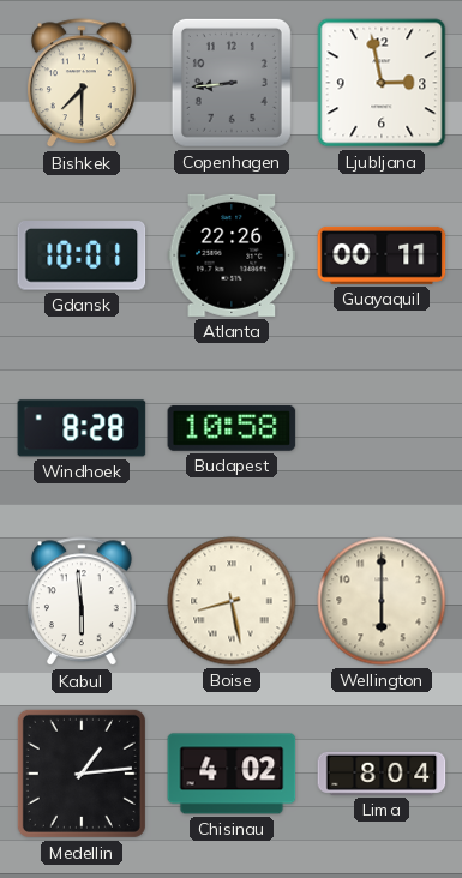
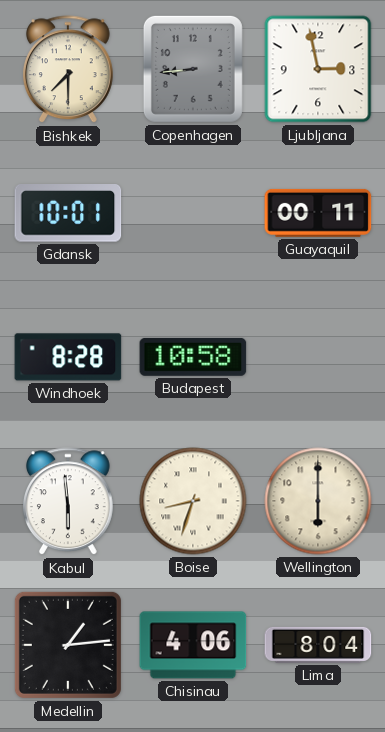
Atlanta: 22:26 -> none
Boise: 8:28 -> 8:33
Chisinau: 4:02 -> 4:06
